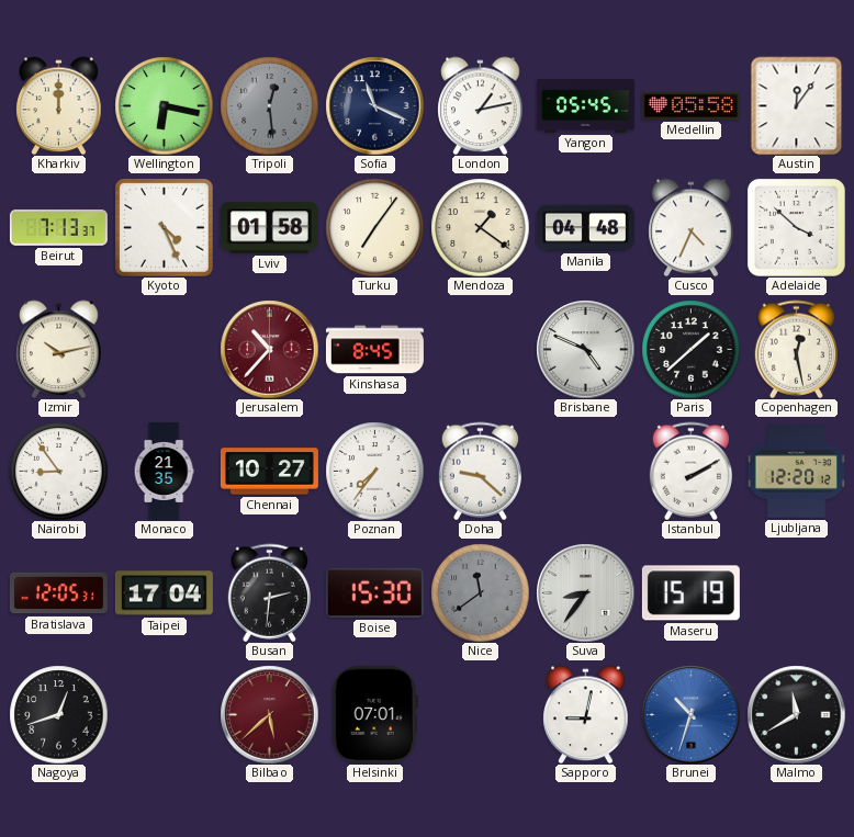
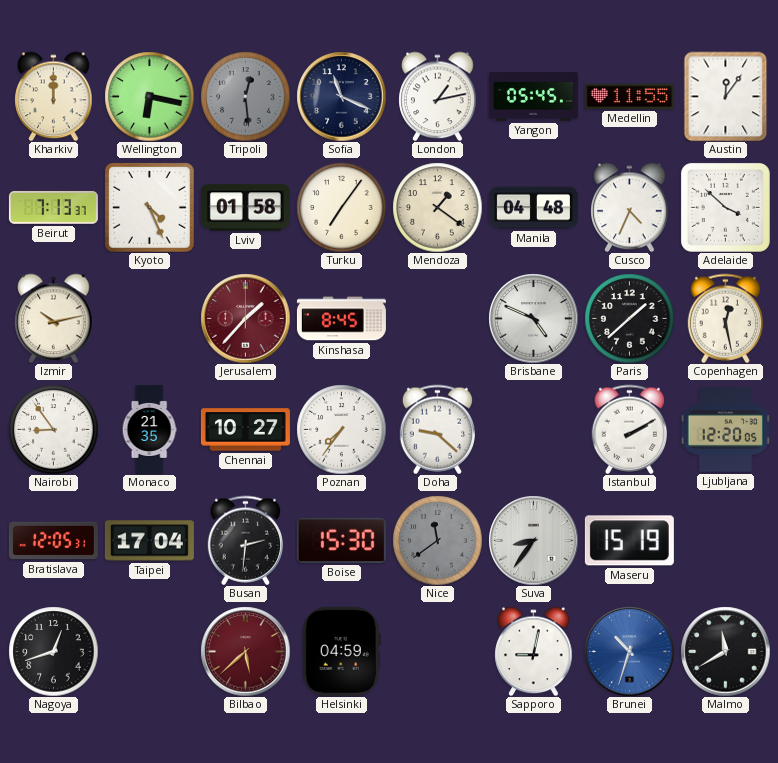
Medellin: 05:58 -> 11:55
Jerusalem: 10:37 -> 1:37
Ljubljana: 12:20:12 -> 12:20:05
Helsinki: 07:01 -> 04:59
